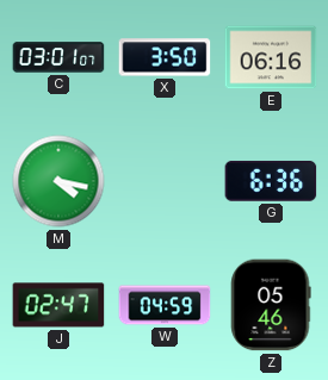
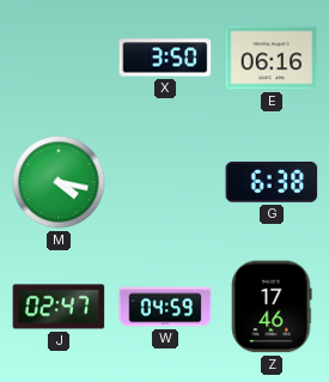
C: 03:01 -> none
G: 6:36 -> 6:38
Z: 05:46 -> 17:46
